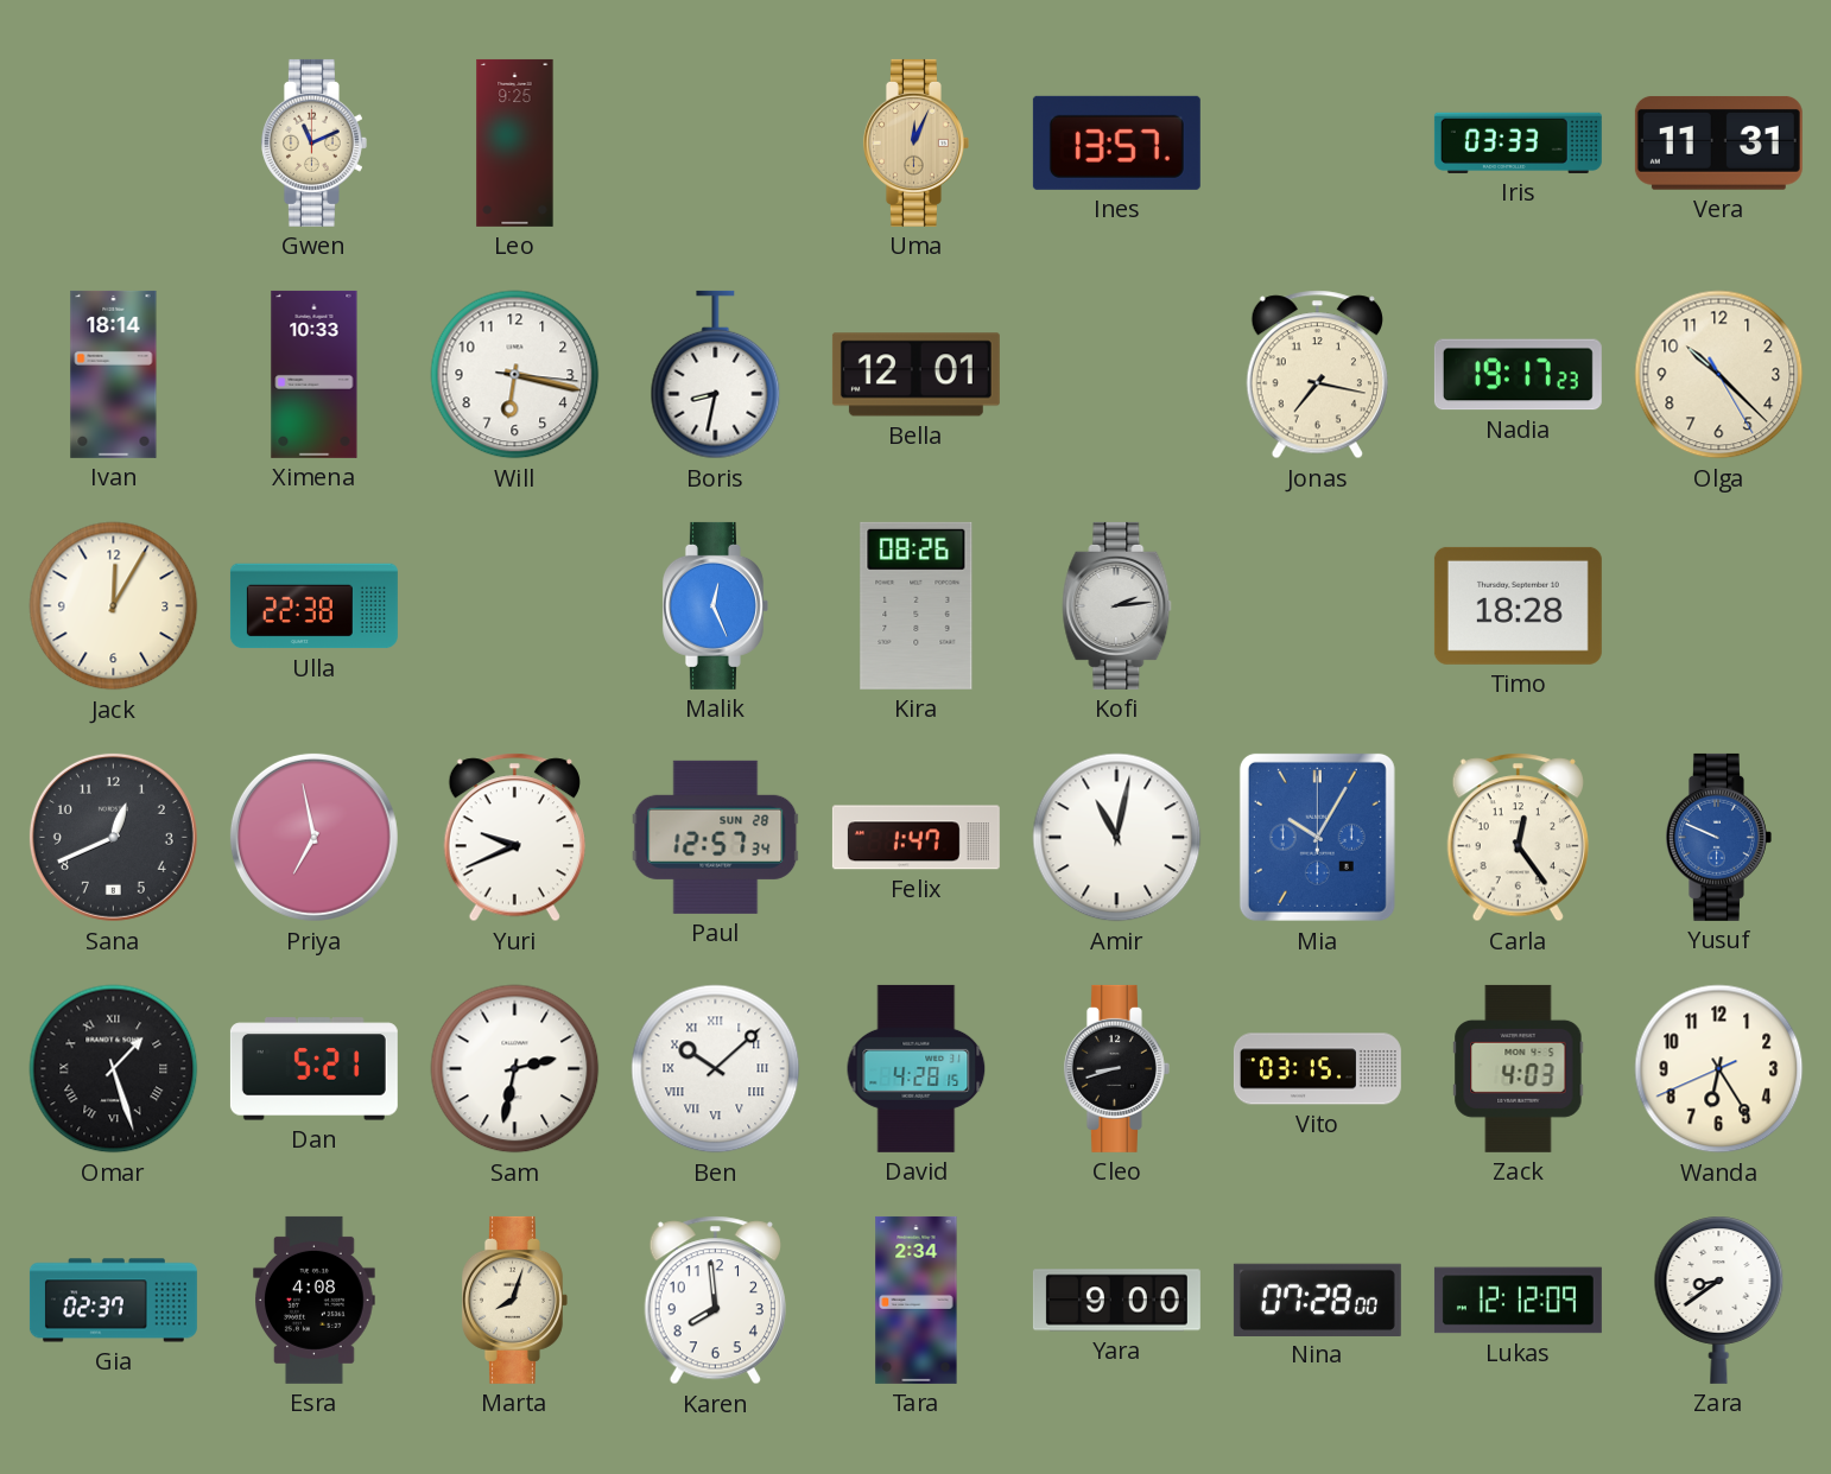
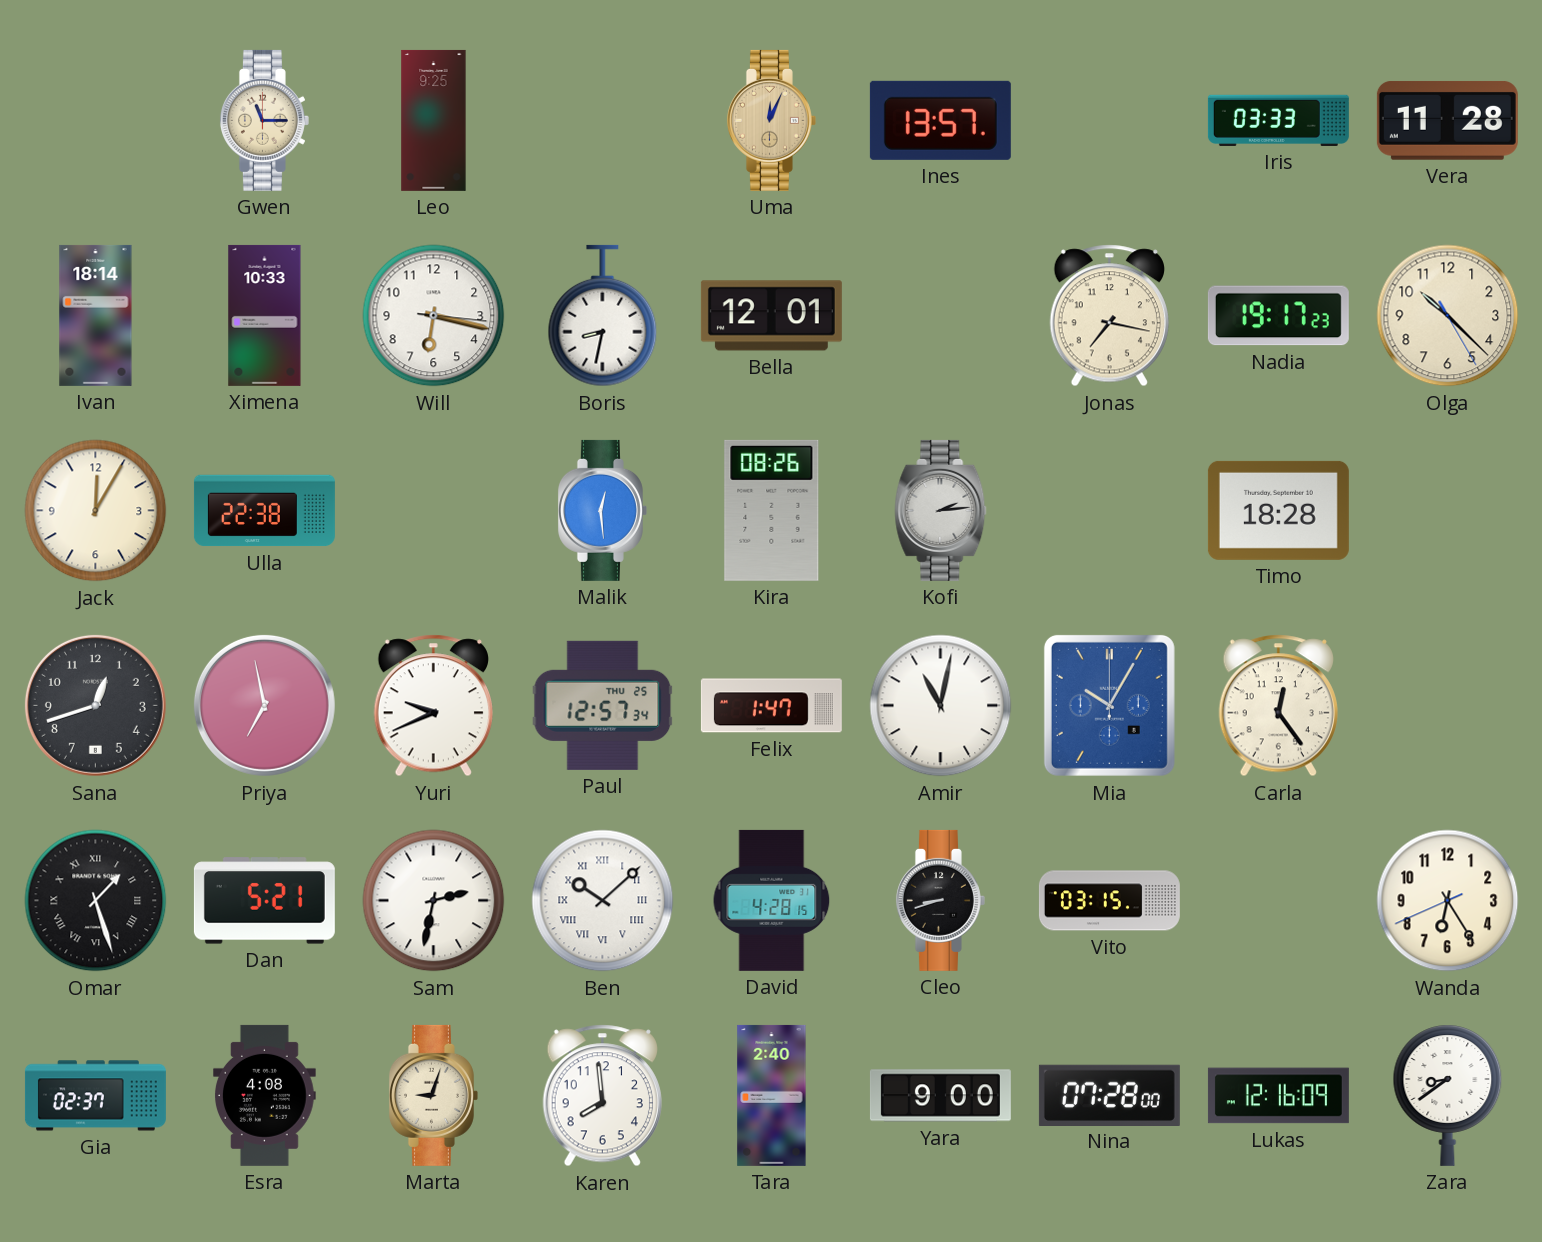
Gwen: 11:11 -> 11:15
Vera: 11:31 -> 11:28
Malik: 12:26 -> 12:29
Sana: 12:41 -> 12:42
Paul date: SUN 28 -> THU 25
Yusuf: 9:49 -> none
Zack: 4:03 -> none
Marta: 8:03 -> 9:03
Tara: 2:34 -> 2:40
Lukas: 12:12 -> 12:16
